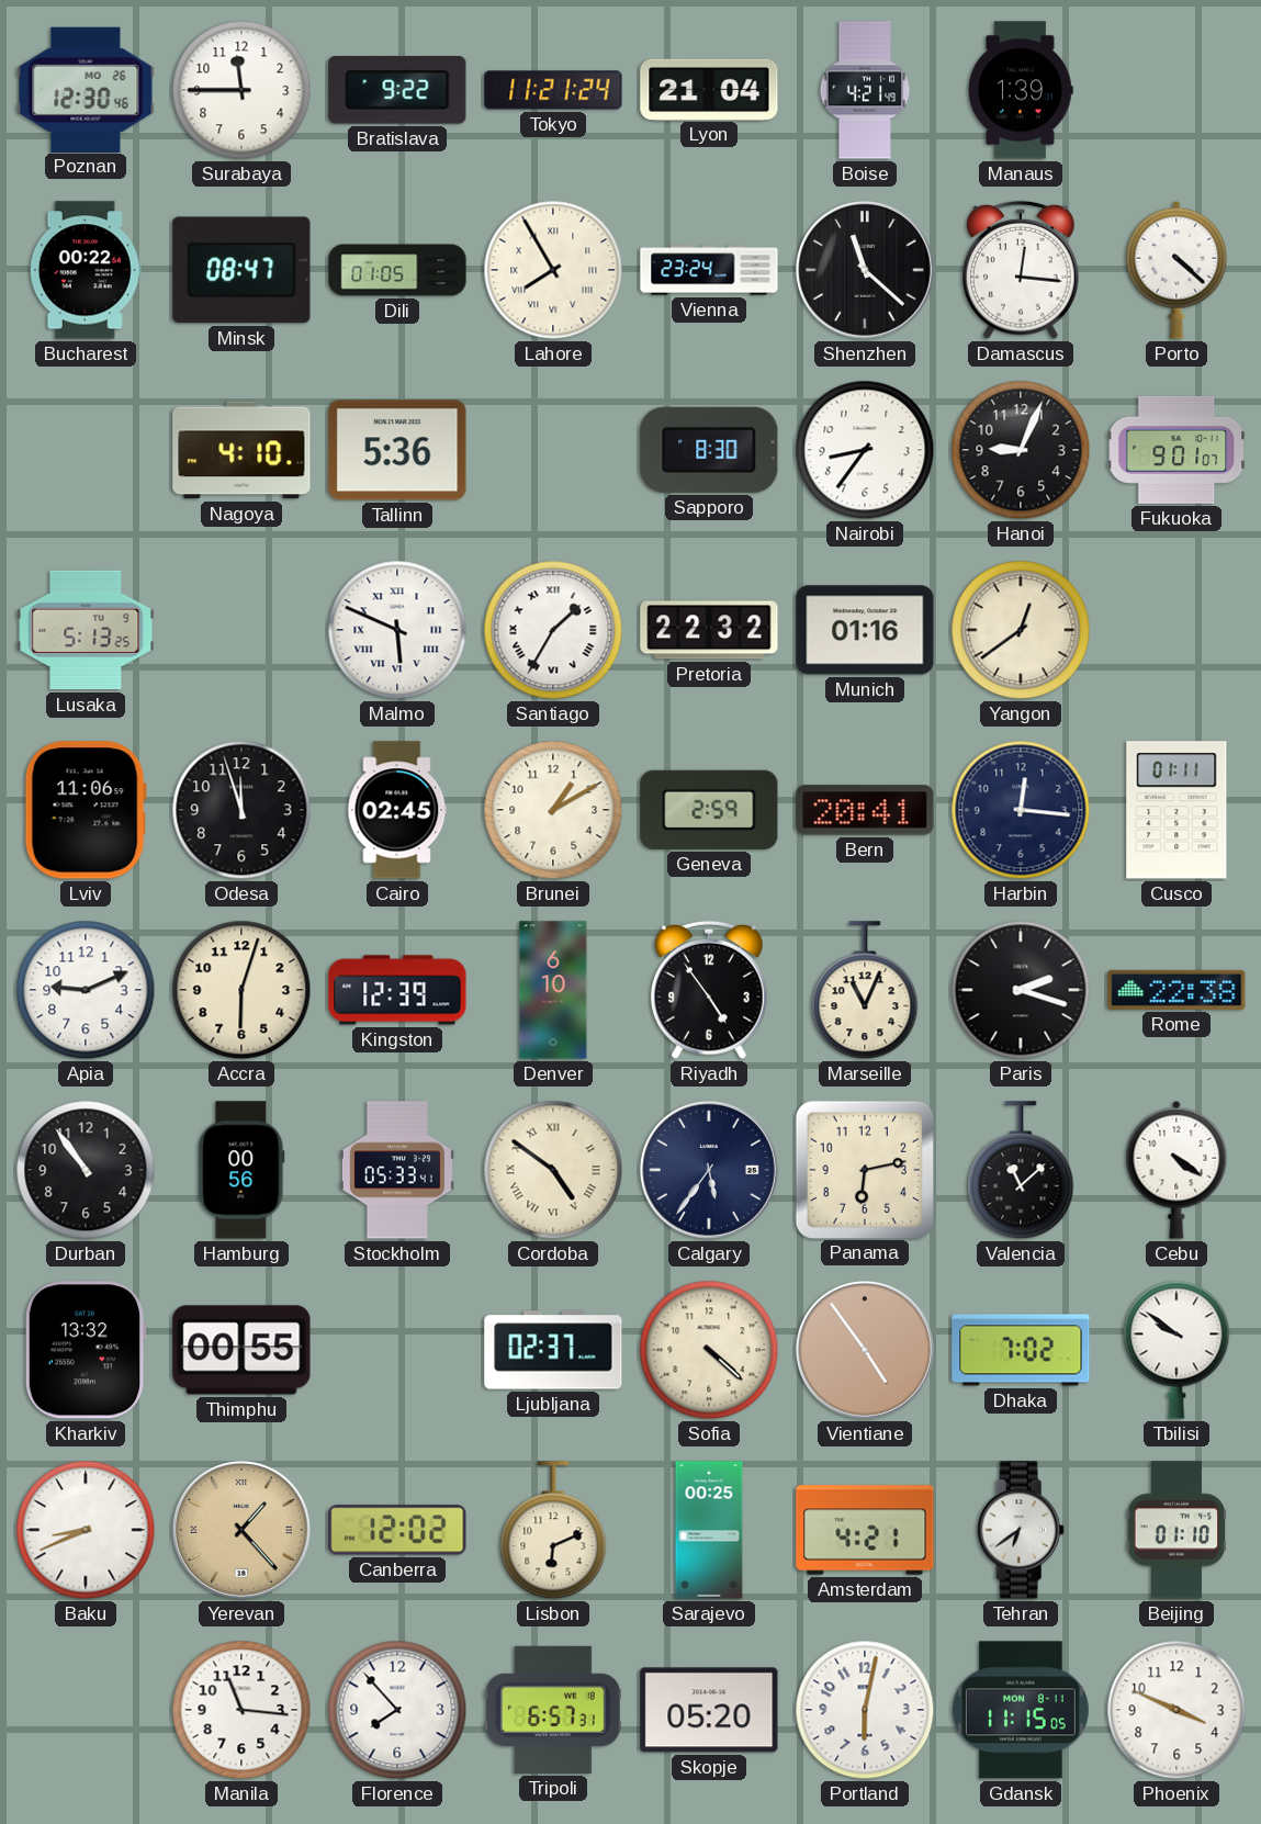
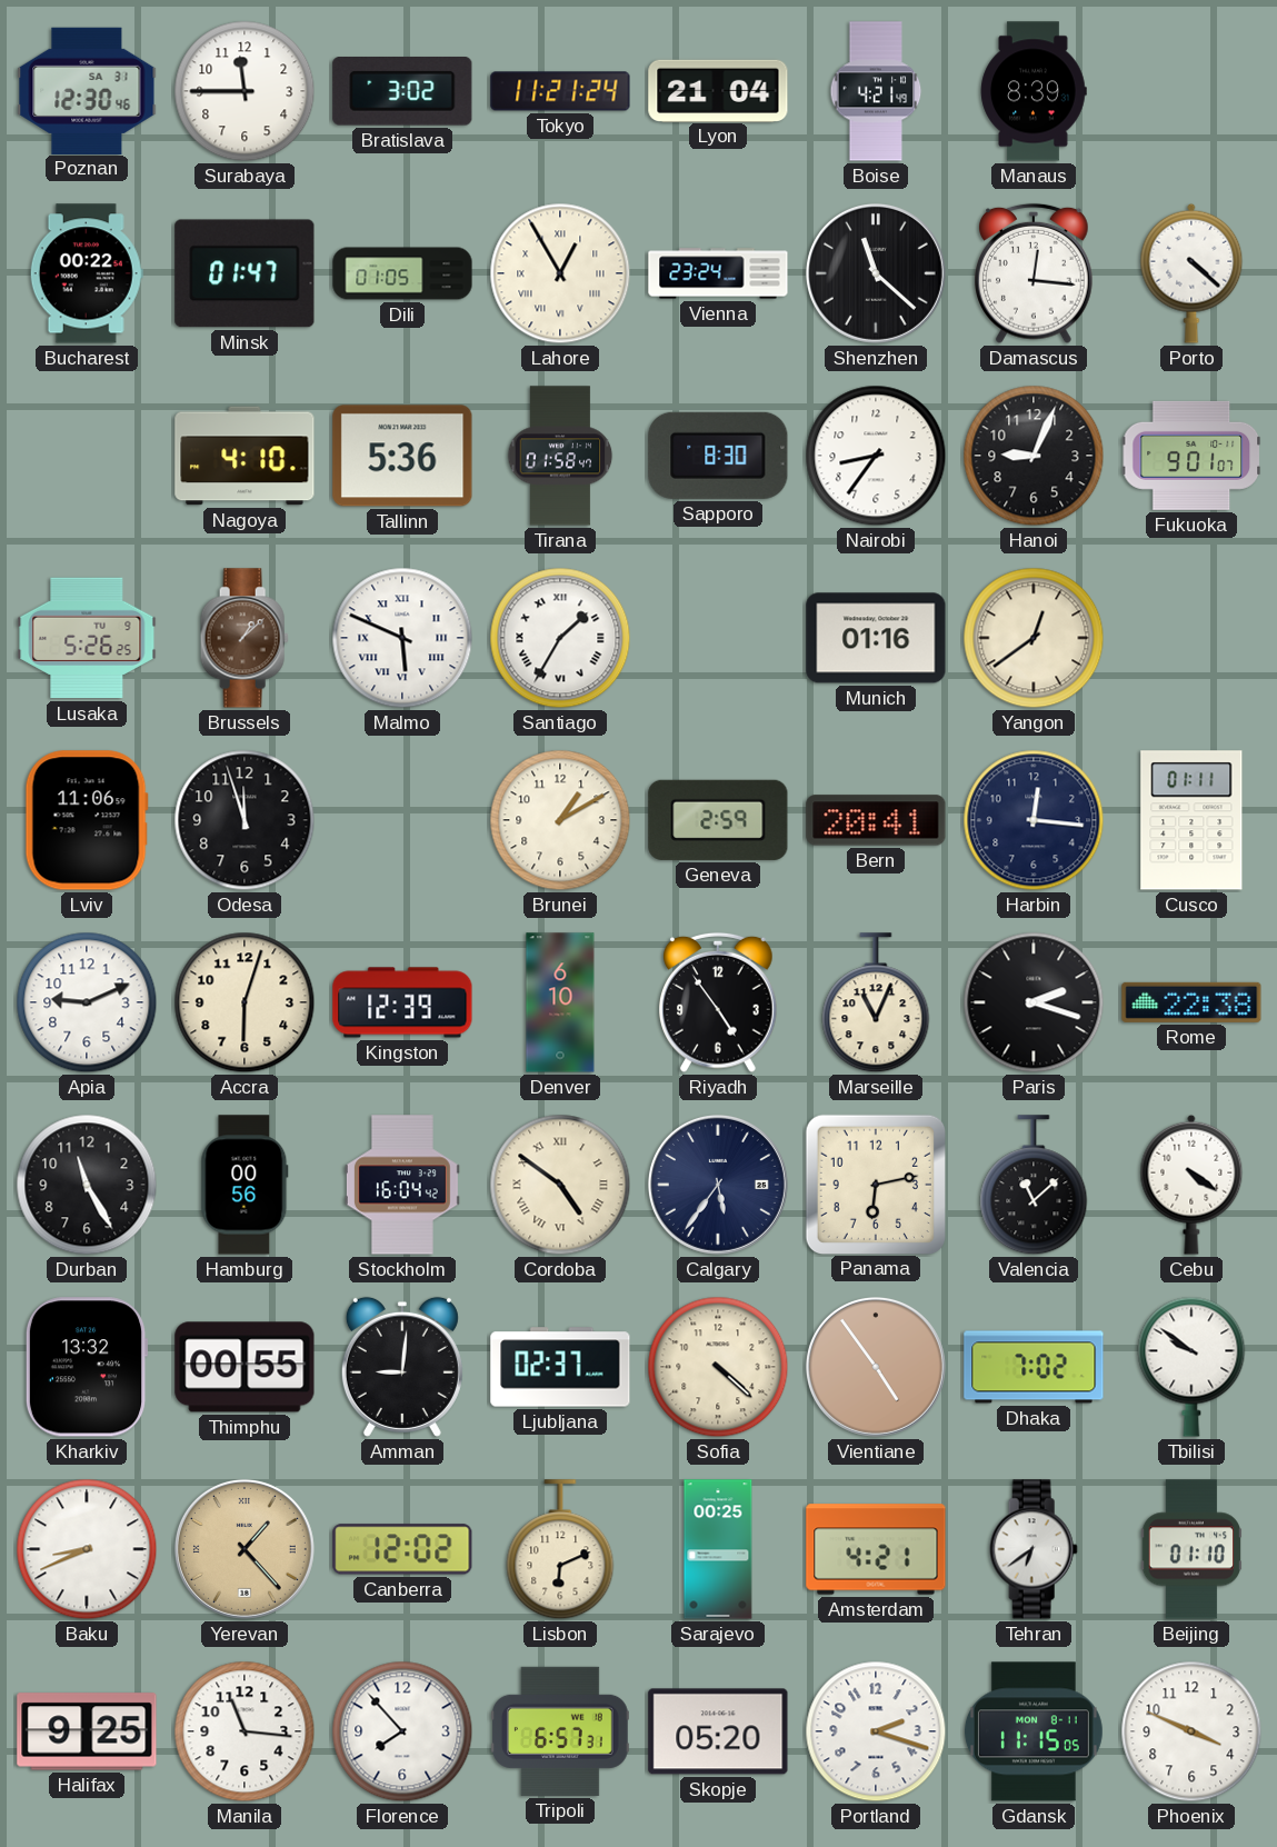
Poznan date: MO 26 -> SA 31
Bratislava: 9:22 -> 3:02
Manaus: 1:39 -> 8:39
Minsk: 08:47 -> 01:47
Lahore: 7:55 -> 12:55
Tirana: none -> 01:58
Lusaka: 5:13 -> 5:26
Brussels: none -> 1:08
Pretoria: 22:32 -> none
Cairo: 02:45 -> none
Durban: 10:54 -> 11:25
Stockholm: 05:33 -> 16:04
Amman: none -> 9:01
Halifax: none -> 9:25
Portland: 6:02 -> 2:18
